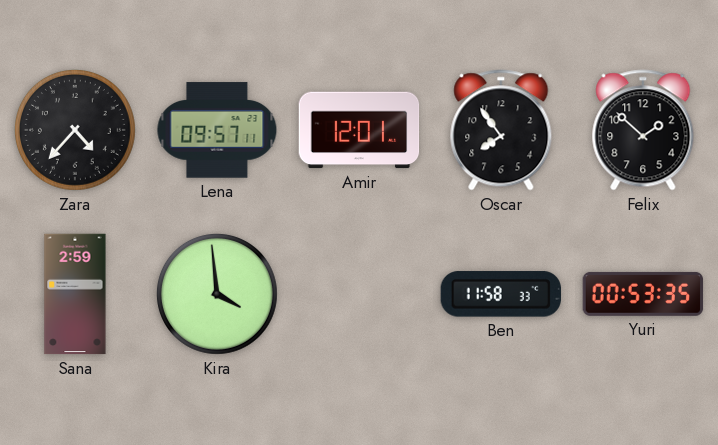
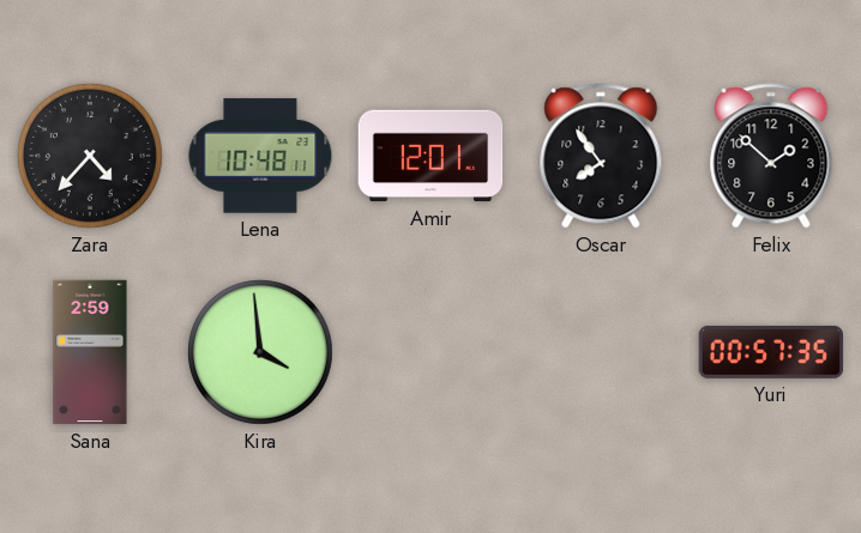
Lena: 09:57 -> 10:48
Ben: 11:58 -> none
Yuri: 00:53 -> 00:57
